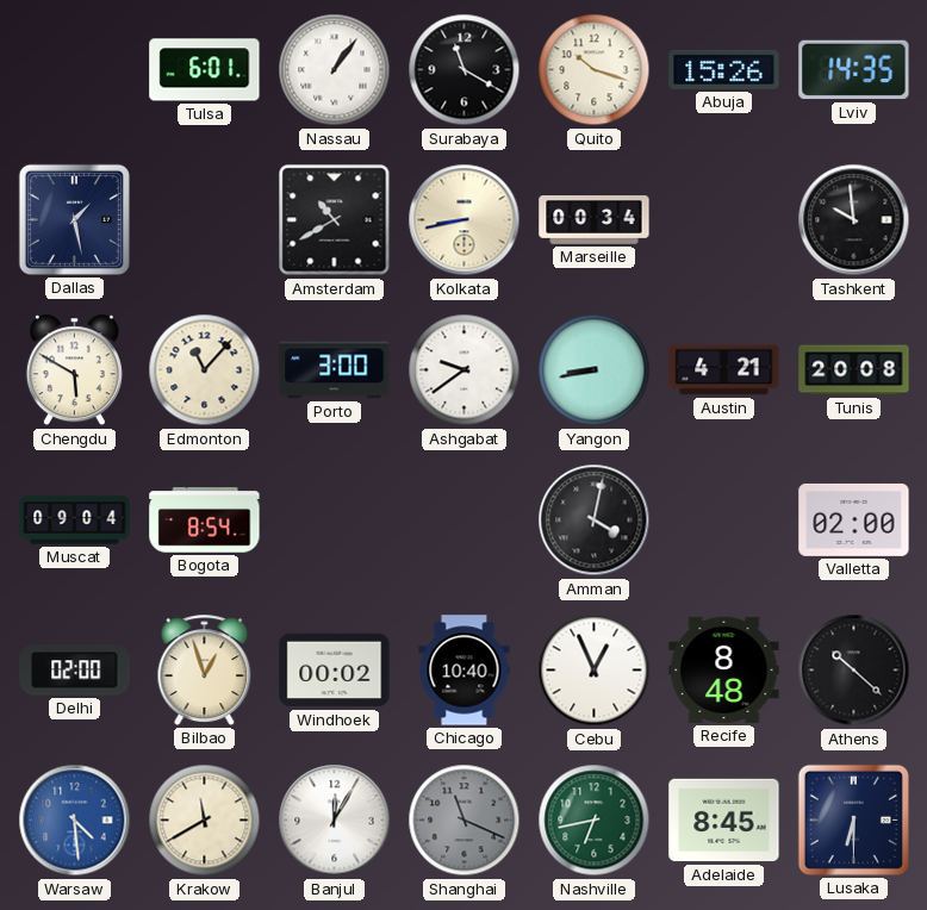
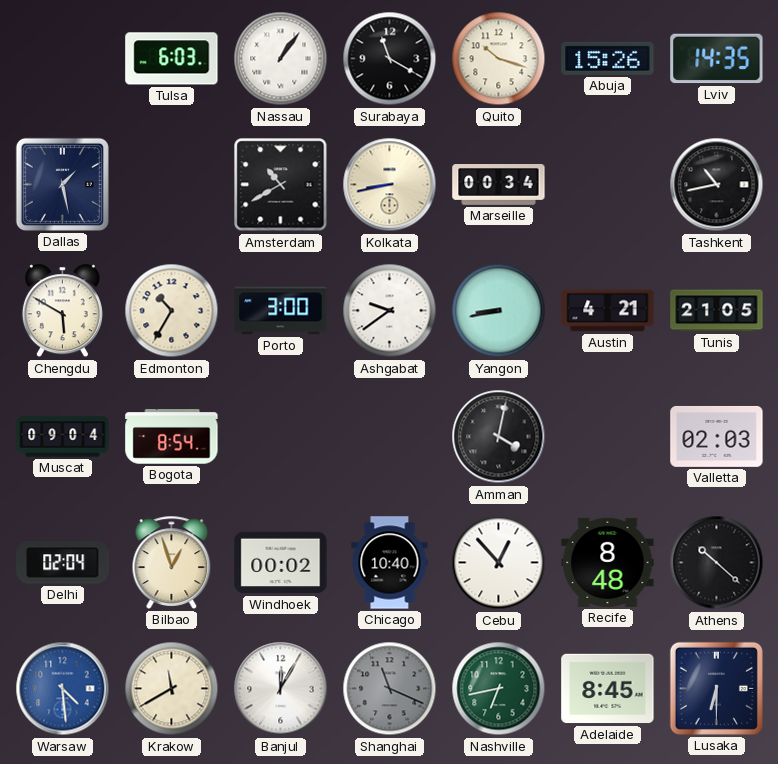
Tulsa: 6:01 -> 6:03
Tashkent: 9:59 -> 10:43
Edmonton: 11:07 -> 10:35
Tunis: 20:08 -> 21:05
Valletta: 02:00 -> 02:03
Delhi: 02:00 -> 02:04
Cebu: 12:56 -> 12:53
